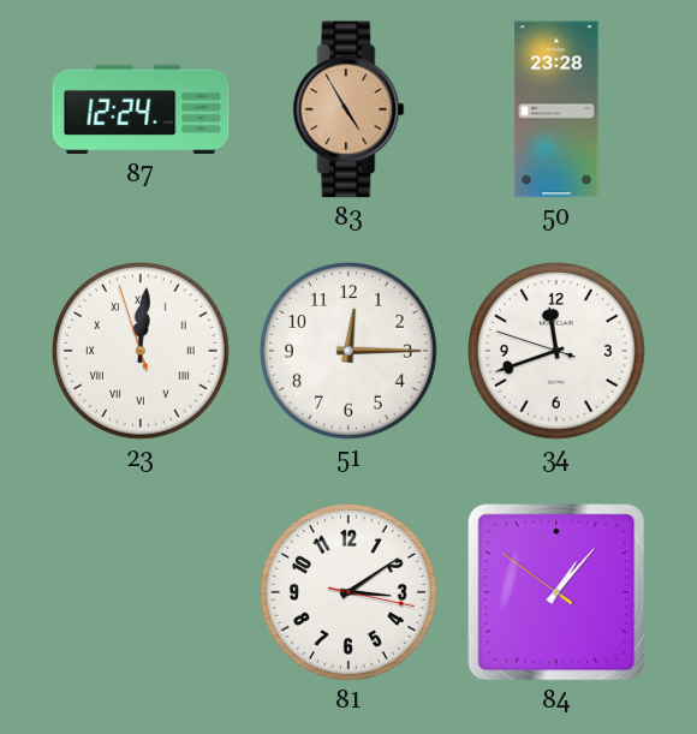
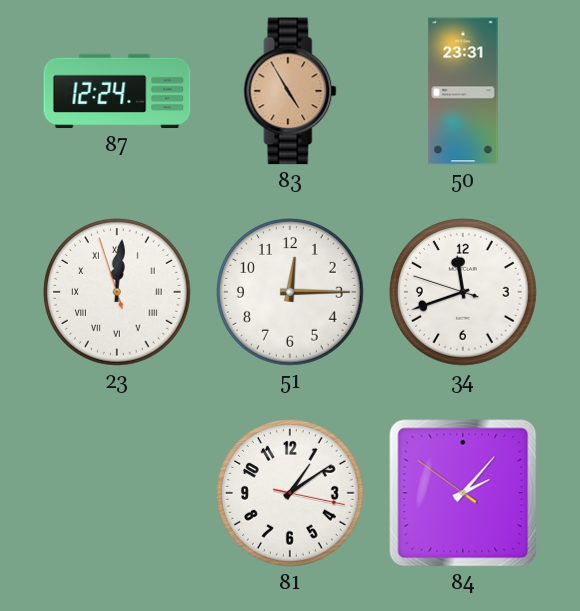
50: 23:28 -> 23:31
81: 3:09 -> 1:09
84: 1:06 -> 2:06
